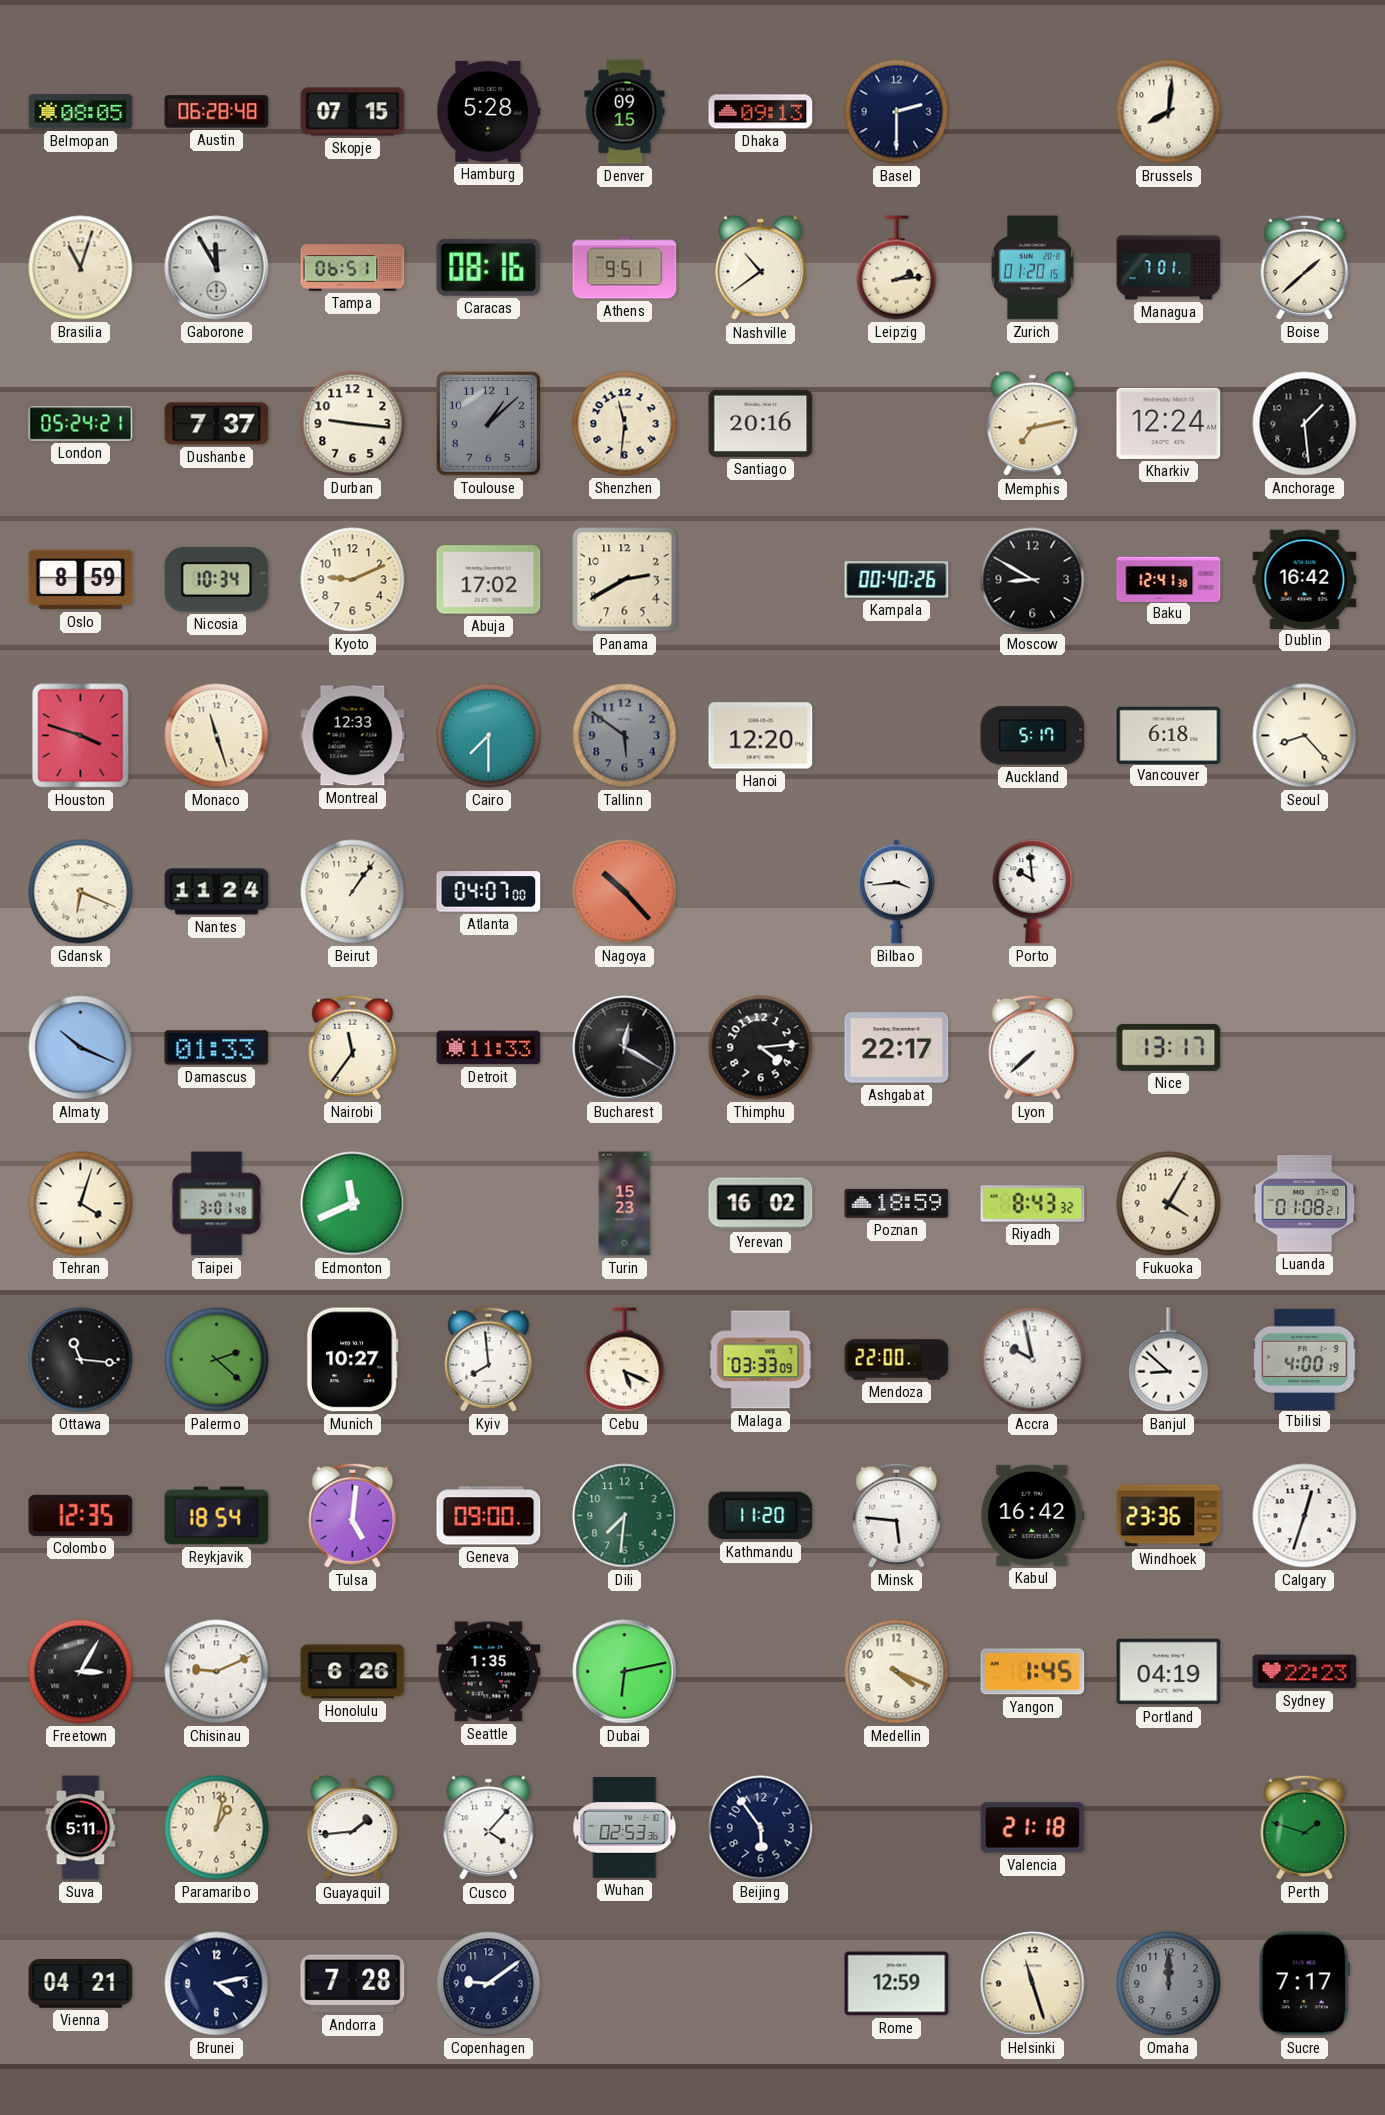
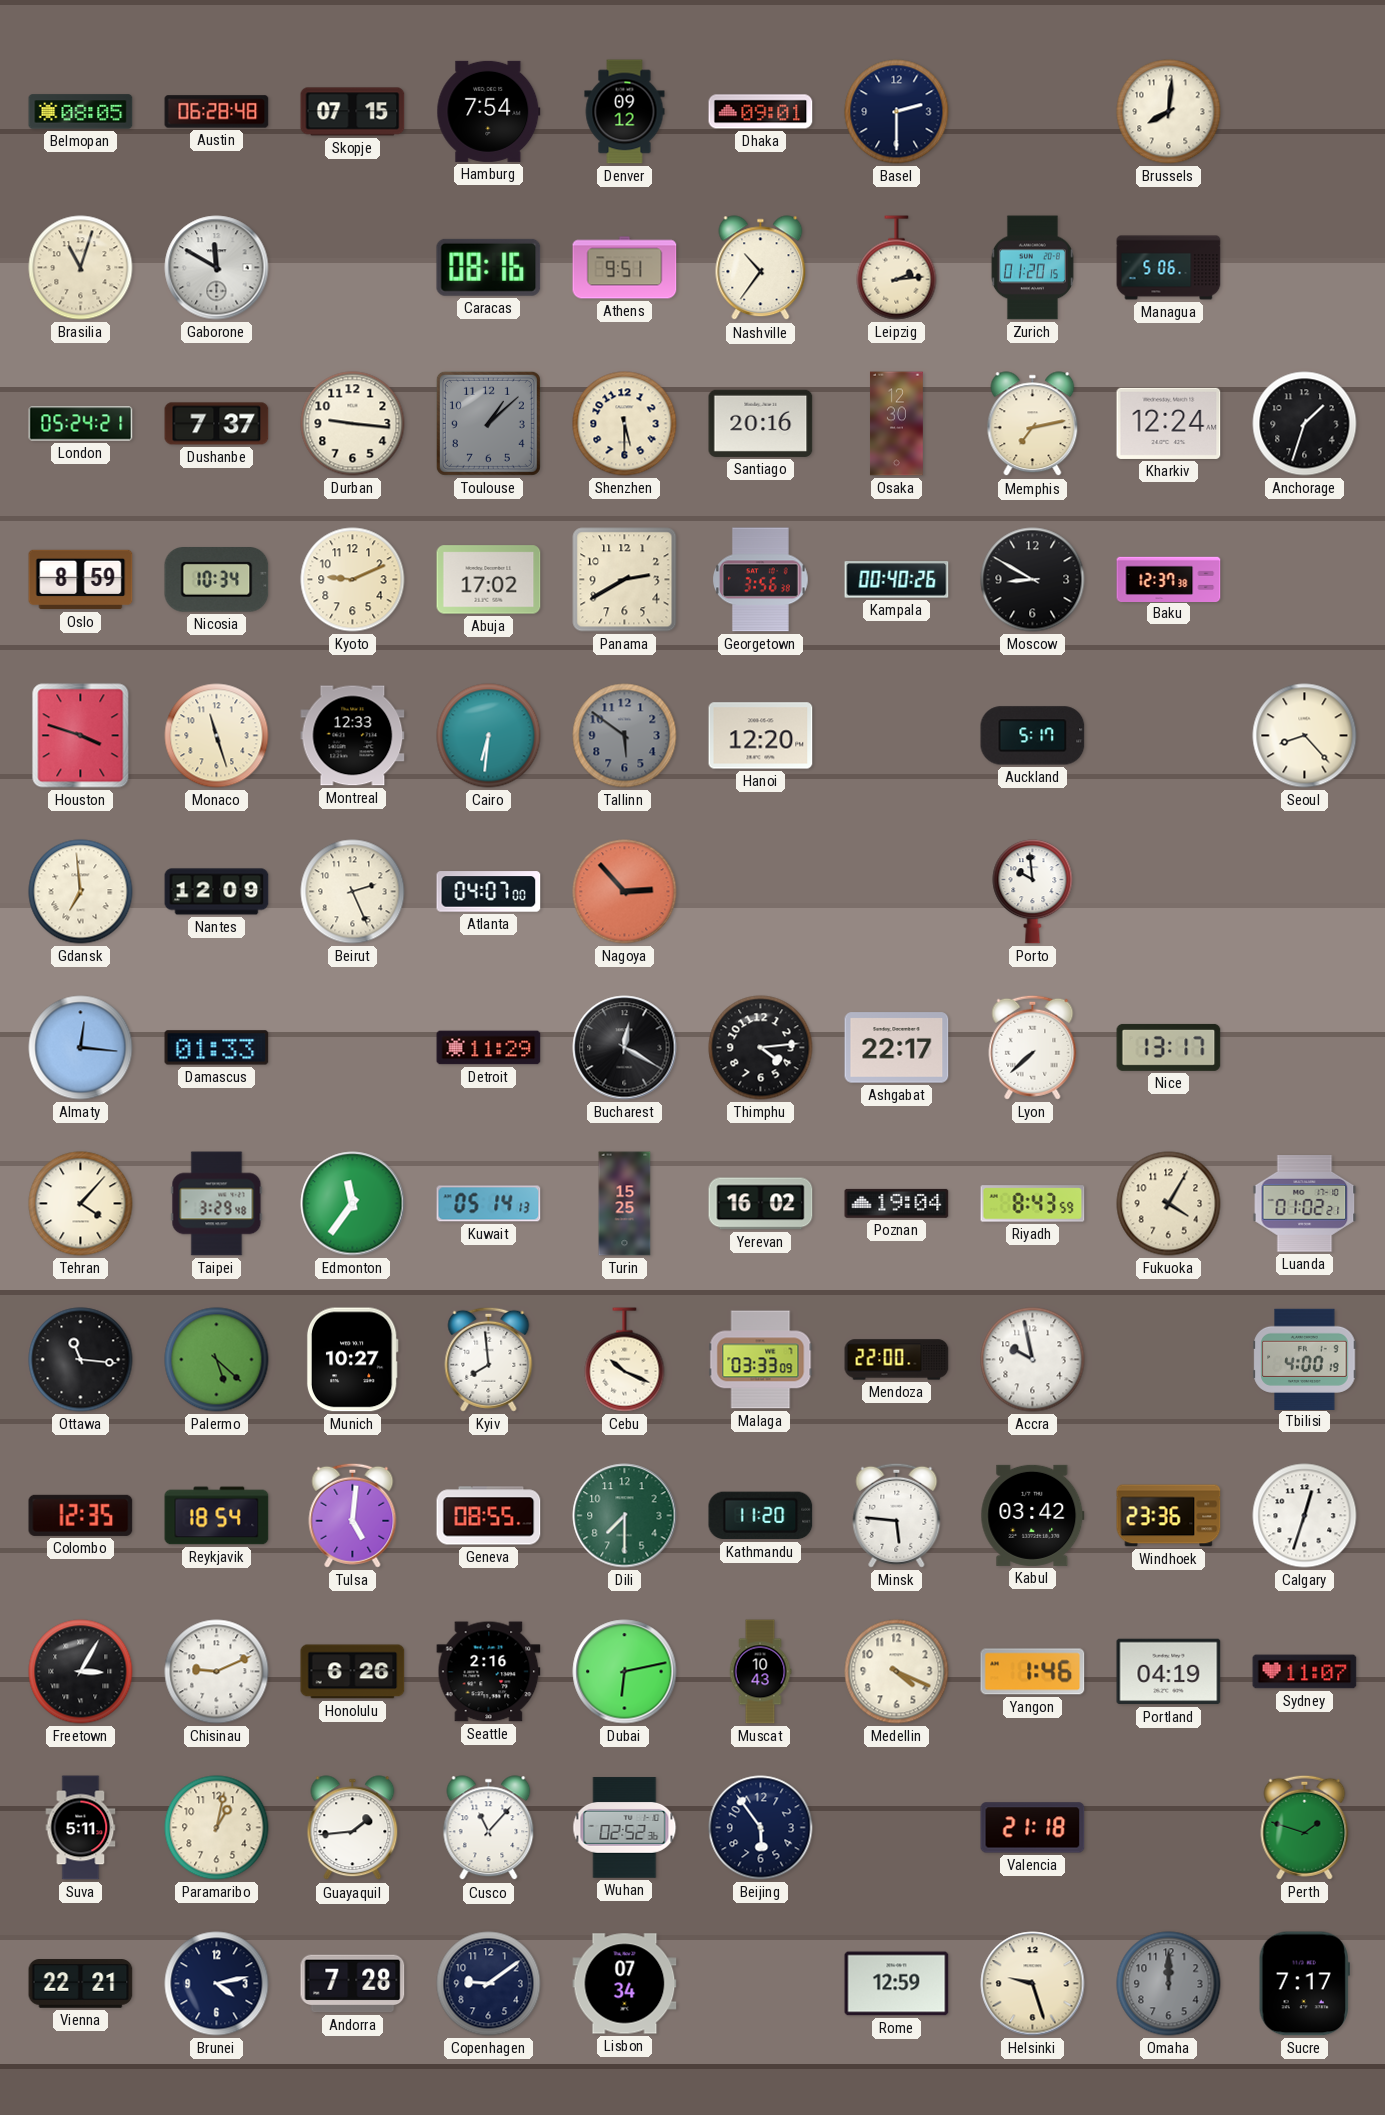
Hamburg: 5:28 -> 7:54
Denver: 09:15 -> 09:12
Dhaka: 09:13 -> 09:01
Gaborone: 11:55 -> 11:50
Tampa: 06:51 -> none
Nashville: 10:39 -> 10:36
Managua: 7:01 -> 5:06
Boise: 1:38 -> none
Shenzhen: 11:31 -> 5:30
Osaka: none -> 12:30
Anchorage: 1:29 -> 1:33
Georgetown: none -> 3:56
Baku: 12:41 -> 12:37
Dublin: 16:42 -> none
Cairo: 7:30 -> 6:31
Vancouver: 6:18 -> none
Gdansk: 6:19 -> 6:59
Nantes: 11:24 -> 12:09
Beirut: 1:06 -> 2:26
Nagoya: 10:23 -> 2:53
Bilbao: 3:44 -> none
Almaty: 10:19 -> 12:16
Nairobi: 11:36 -> none
Detroit: 11:33 -> 11:29
Tehran: 4:03 -> 4:07
Taipei: 3:01 -> 3:29
Edmonton: 11:41 -> 11:36
Kuwait: none -> 05:14
Turin: 15:23 -> 15:25
Poznan: 18:59 -> 19:04
Riyadh: 8:43:32 -> 8:43:59
Luanda: 01:08 -> 01:02
Palermo: 2:22 -> 5:22
Cebu: 5:19 -> 10:19
Banjul: 8:52 -> none
Geneva: 09:00 -> 08:55
Dili: 7:31 -> 7:30
Kabul: 16:42 -> 03:42
Seattle: 1:35 -> 2:16
Muscat: none -> 10:43
Yangon: 1:45 -> 1:46
Sydney: 22:23 -> 11:07
Cusco: 4:07 -> 11:07
Wuhan: 02:53 -> 02:52
Vienna: 04:21 -> 22:21
Lisbon: none -> 07:34
Helsinki: 11:27 -> 9:27
